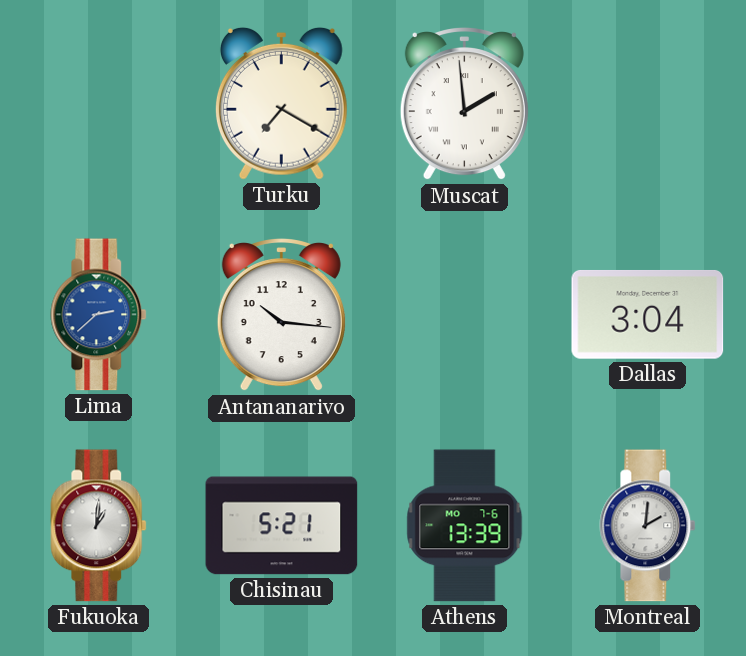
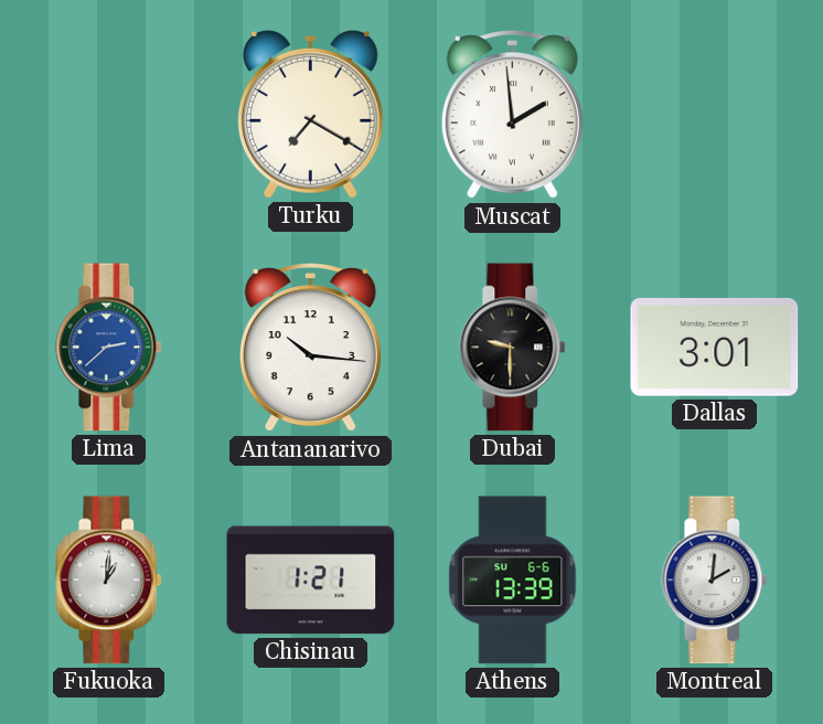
Dubai: none -> 9:30
Dallas: 3:04 -> 3:01
Chisinau: 5:21 -> 1:21
Athens date: MO 7-6 -> SU 6-6
